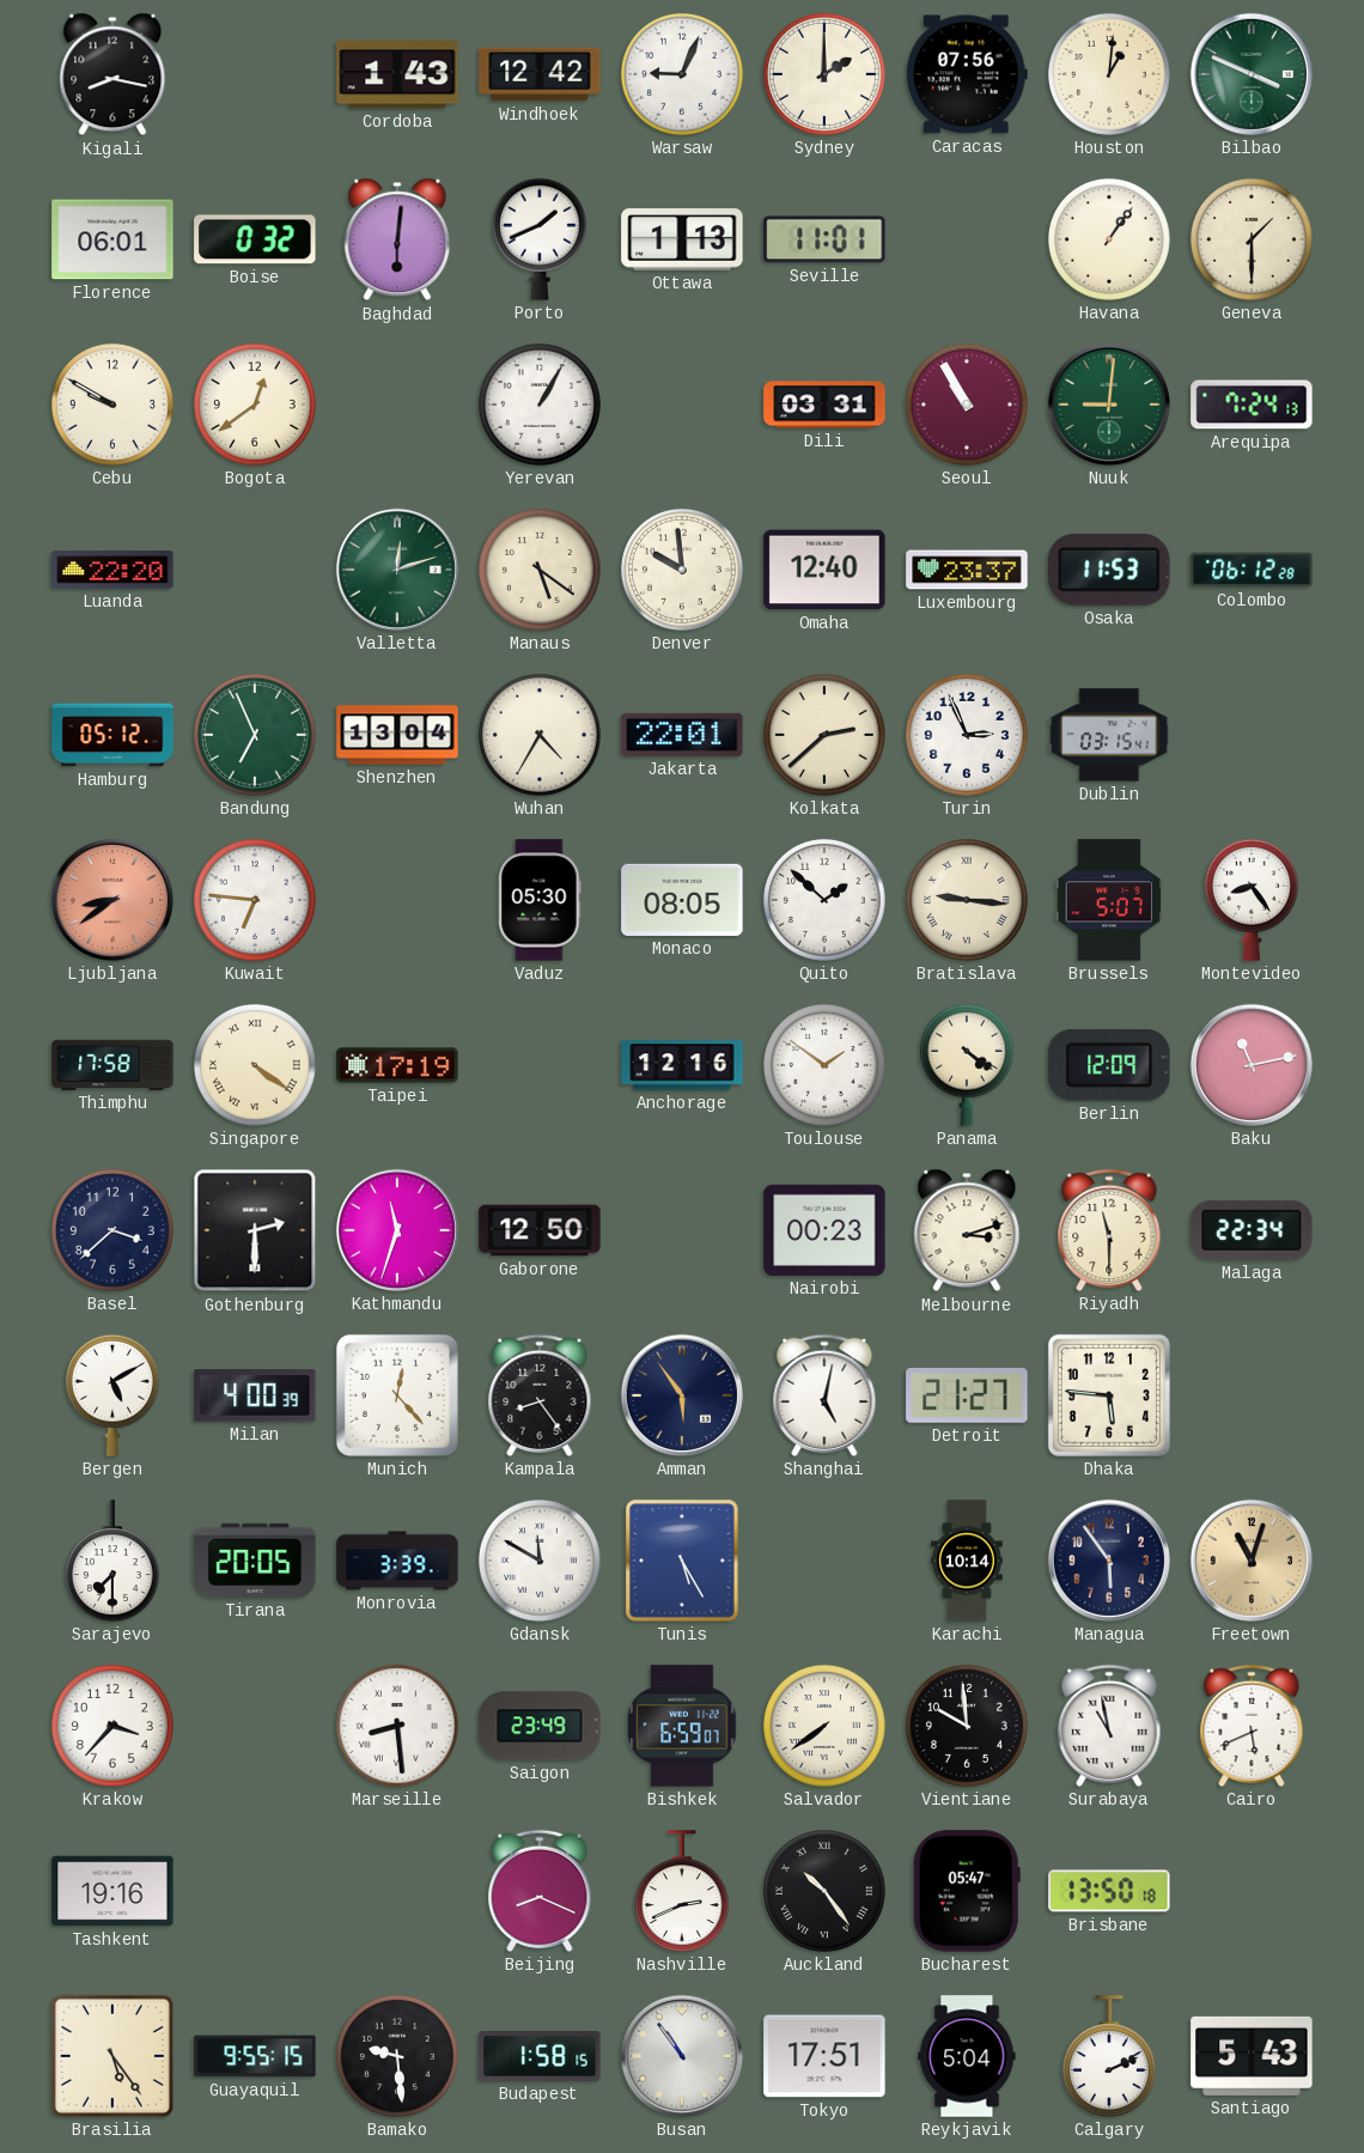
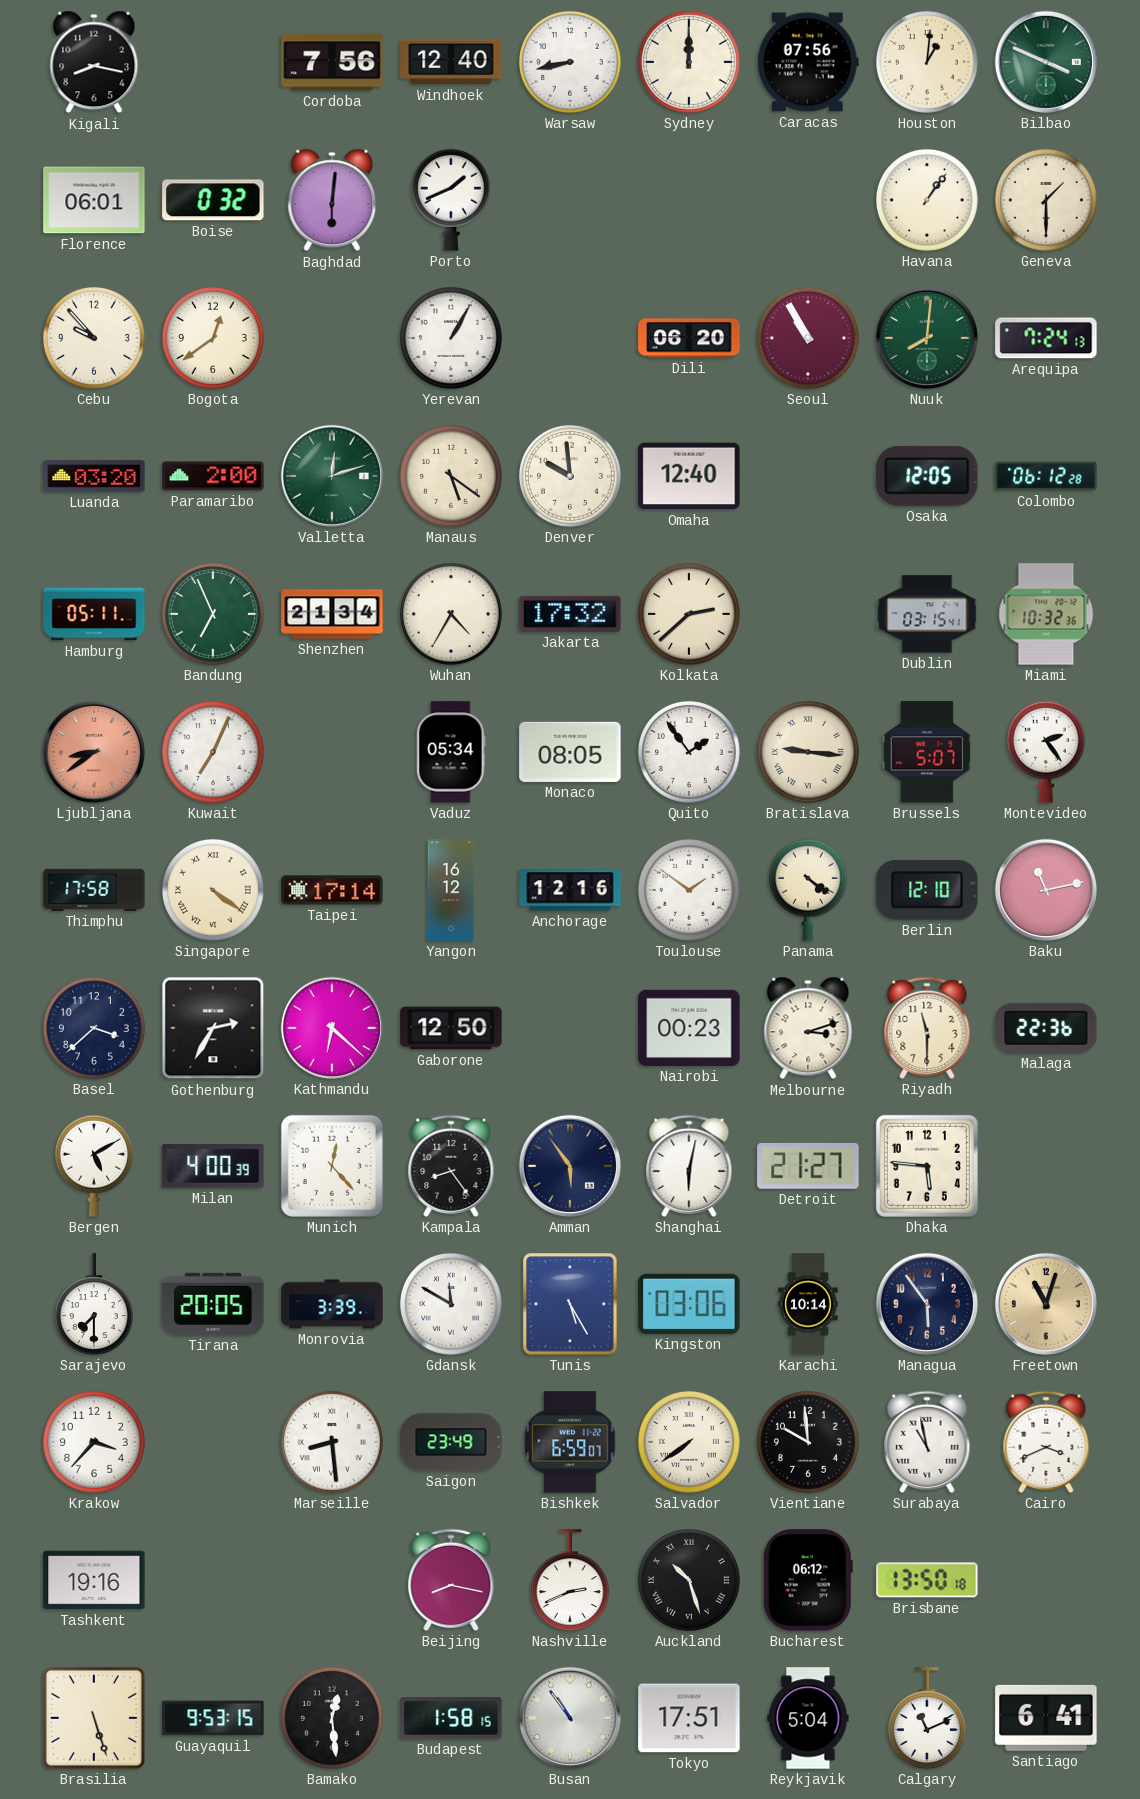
Cordoba: 1:43 -> 7:56
Windhoek: 12:42 -> 12:40
Warsaw: 9:04 -> 8:43
Sydney: 2:00 -> 12:00
Ottawa: 1:13 -> none
Seville: 11:01 -> none
Cebu: 9:50 -> 9:53
Dili: 03:31 -> 06:20
Nuuk: 9:01 -> 8:01
Luanda: 22:20 -> 03:20
Paramaribo: none -> 2:00
Luxembourg: 23:37 -> none
Osaka: 11:53 -> 12:05
Hamburg: 05:12 -> 05:11
Shenzhen: 13:04 -> 21:34
Jakarta: 22:01 -> 17:32
Turin: 2:56 -> none
Miami: none -> 10:32
Kuwait: 6:46 -> 7:04
Vaduz: 05:30 -> 05:34
Quito: 1:52 -> 1:54
Montevideo: 8:24 -> 2:24
Taipei: 17:19 -> 17:14
Yangon: none -> 16:12
Berlin: 12:09 -> 12:10
Gothenburg: 2:30 -> 2:35
Kathmandu: 11:33 -> 6:22
Malaga: 22:34 -> 22:36
Shanghai: 5:02 -> 6:02
Kingston: none -> 03:06
Cairo: 5:41 -> 3:41
Beijing: 8:19 -> 8:17
Auckland: 10:24 -> 10:27
Bucharest: 05:47 -> 06:12
Brasilia: 5:24 -> 5:27
Guayaquil: 9:55 -> 9:53
Bamako: 9:29 -> 12:29
Calgary: 2:11 -> 11:11
Santiago: 5:43 -> 6:41
